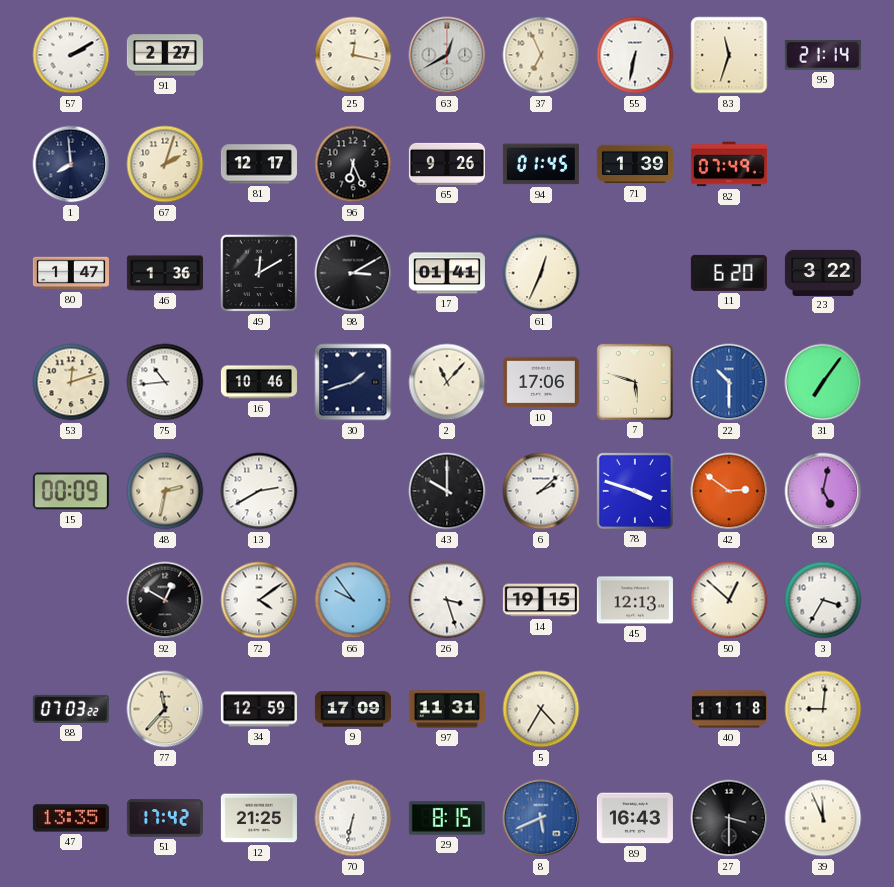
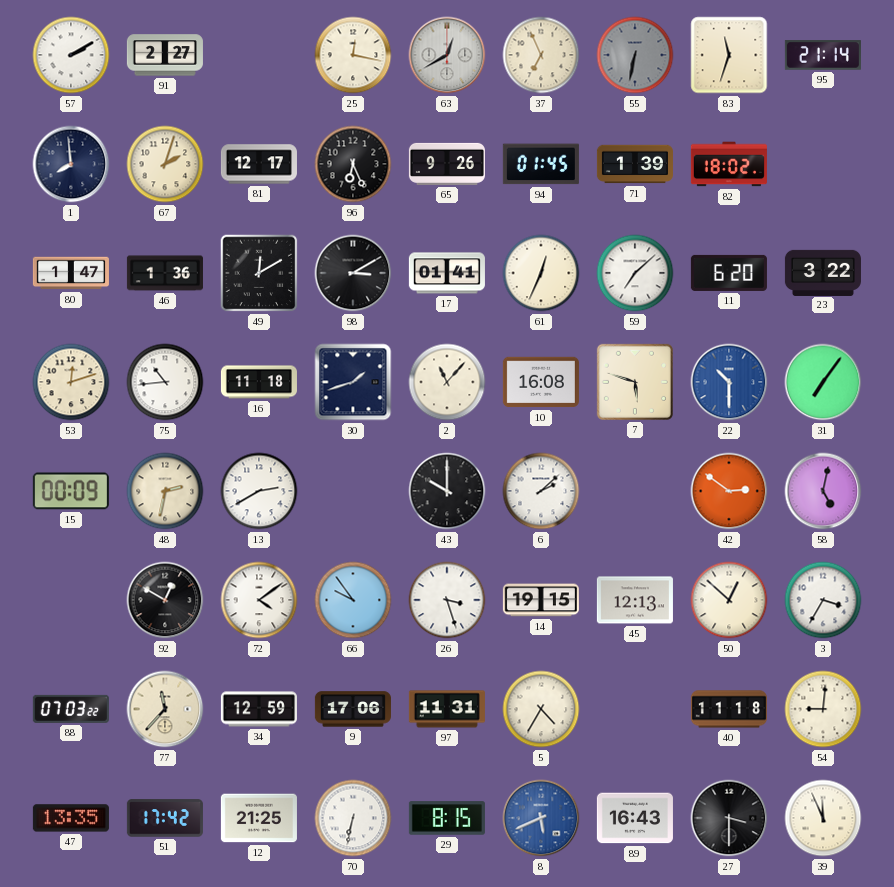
55 dial: white -> grey
82: 07:49 -> 18:02
59: none -> 7:08
16: 10:46 -> 11:18
10: 17:06 -> 16:08
78: 3:48 -> none
9: 17:09 -> 17:06
